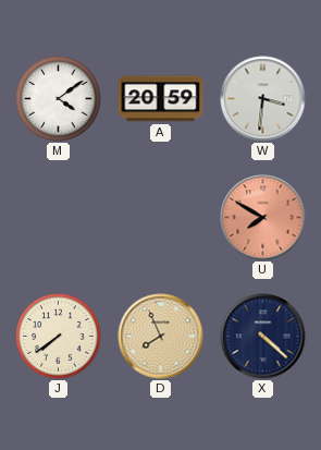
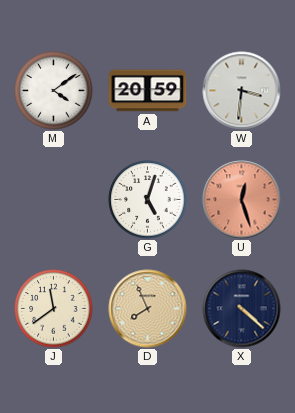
G: none -> 5:03
U: 7:50 -> 12:27
J: 7:39 -> 11:39
